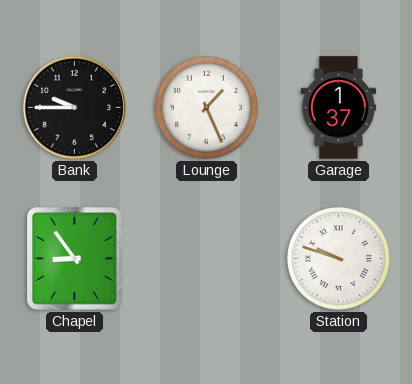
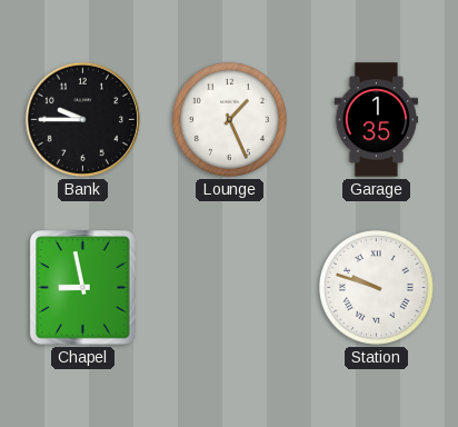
Garage: 1:37 -> 1:35
Chapel: 8:54 -> 8:58
